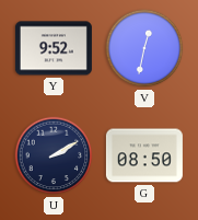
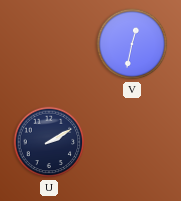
Y: 9:52 -> none
G: 08:50 -> none
